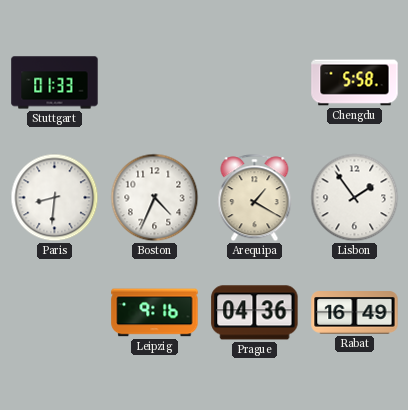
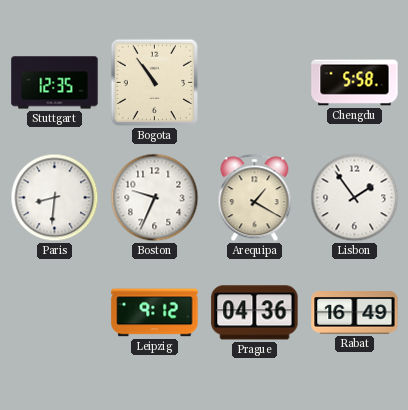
Stuttgart: 01:33 -> 12:35
Bogota: none -> 10:54
Boston: 4:34 -> 9:34
Leipzig: 9:16 -> 9:12
